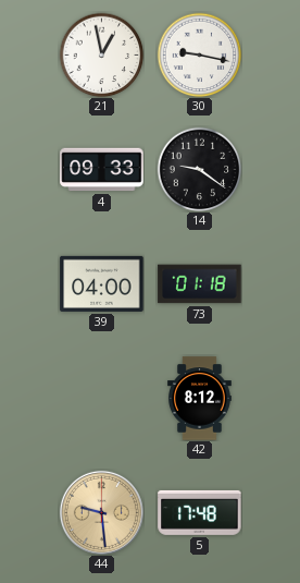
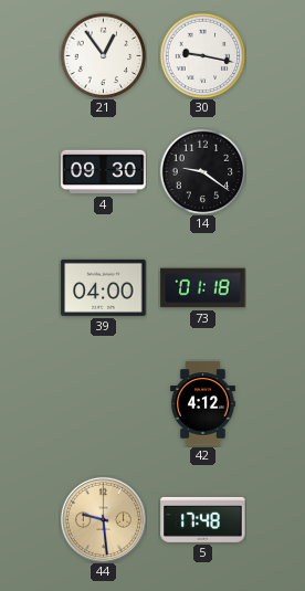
21: 12:58 -> 12:54
4: 09:33 -> 09:30
42: 8:12 -> 4:12
